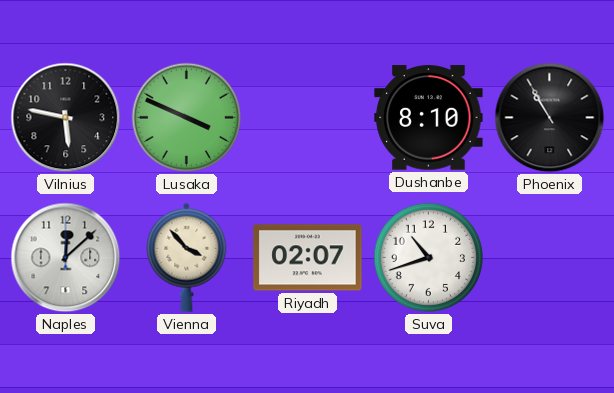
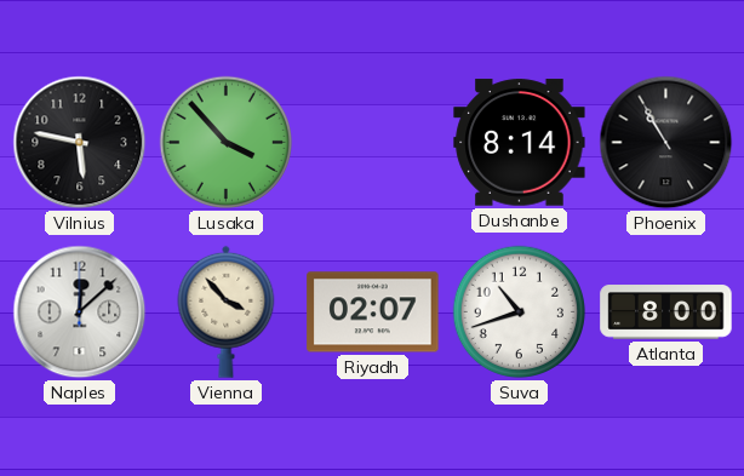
Lusaka: 3:49 -> 3:53
Dushanbe: 8:10 -> 8:14
Atlanta: none -> 8:00
